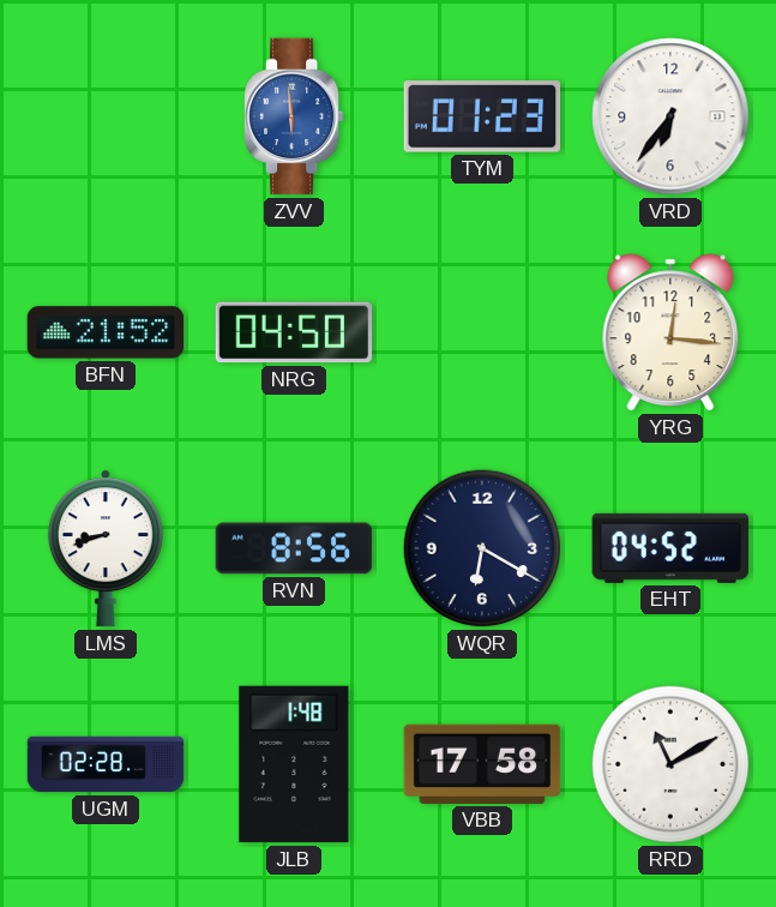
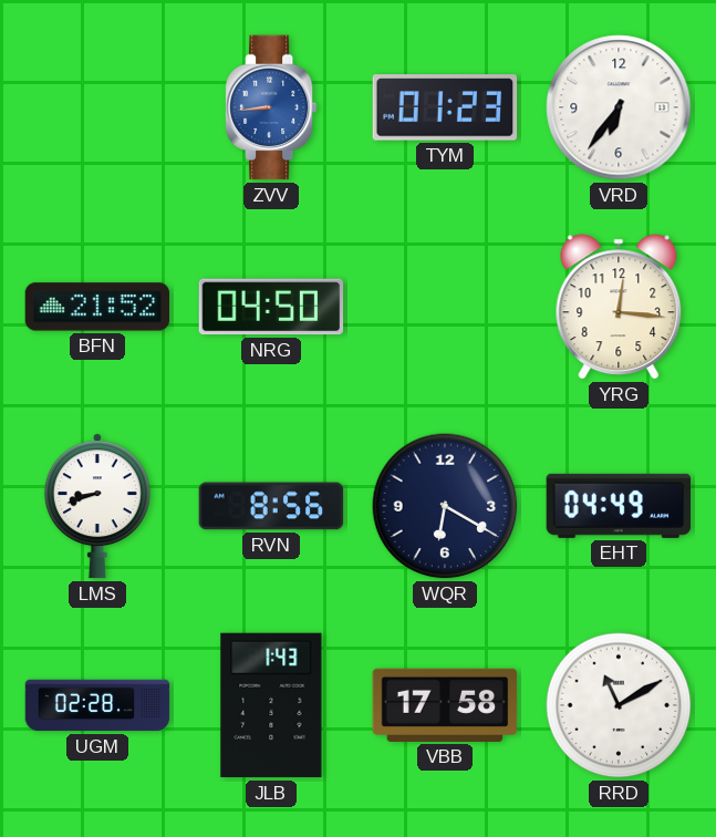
ZVV: 5:59 -> 8:44
EHT: 04:52 -> 04:49
JLB: 1:48 -> 1:43
